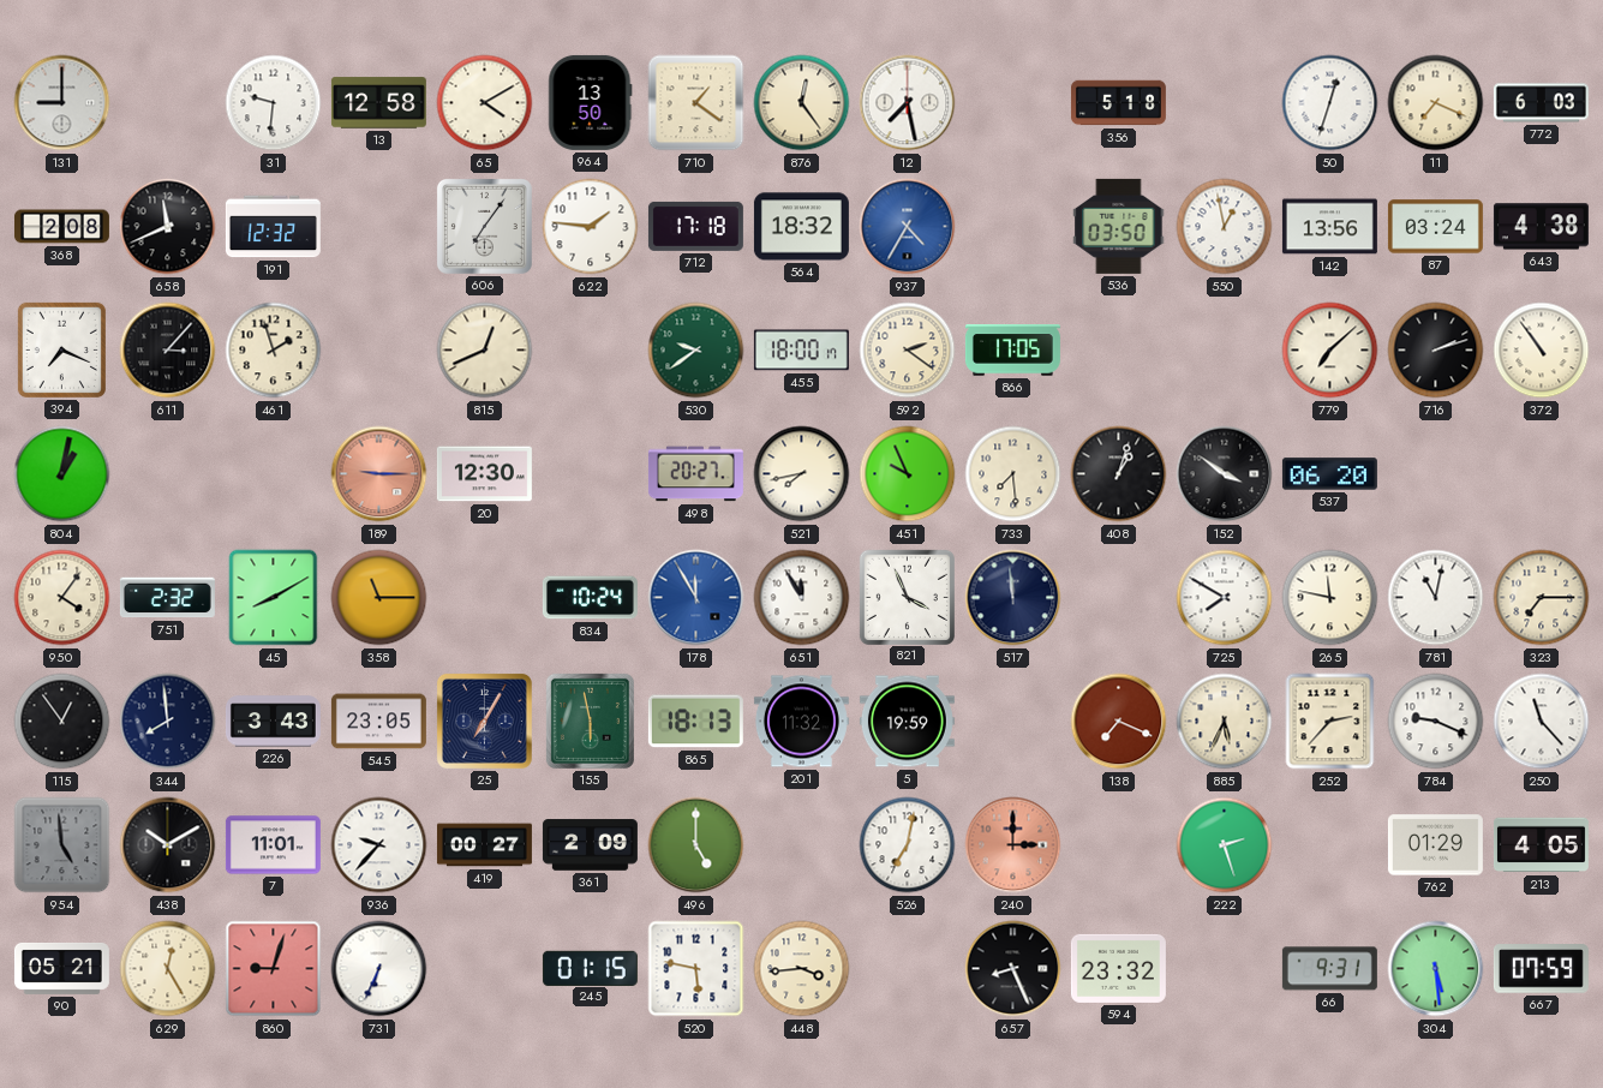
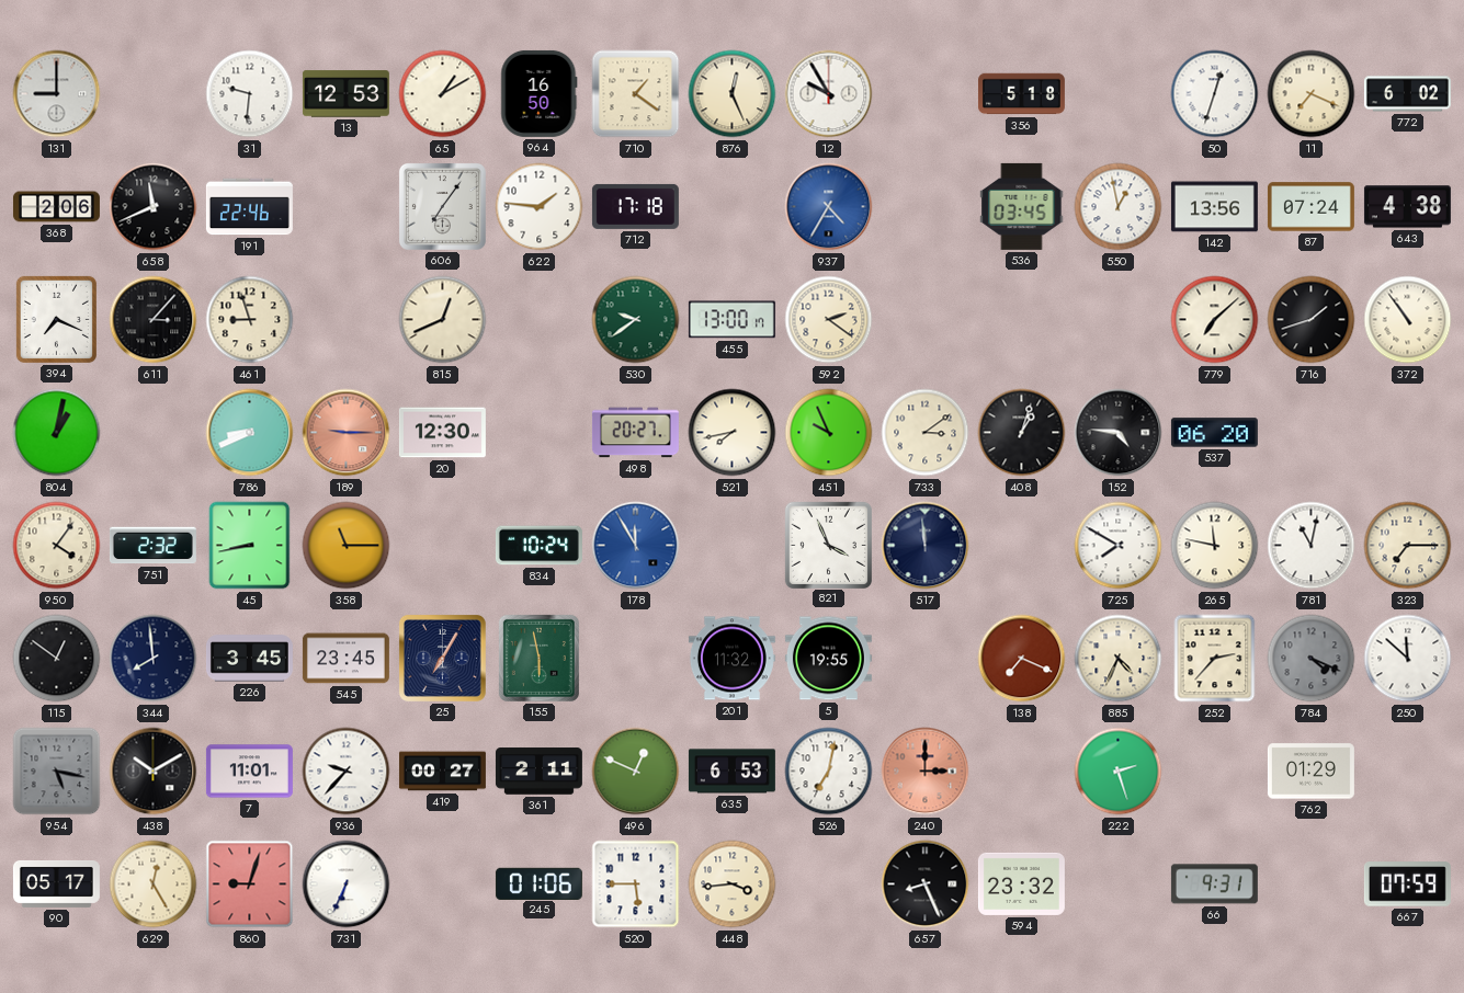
13: 12:58 -> 12:53
65: 4:10 -> 1:10
964: 13:50 -> 16:50
876: 12:24 -> 12:26
12: 7:28 -> 9:55
772: 6:03 -> 6:02
368: 2:08 -> 2:06
191: 12:32 -> 22:46
564: 18:32 -> none
536: 03:50 -> 03:45
87: 03:24 -> 07:24
461: 1:57 -> 8:57
455: 18:00 -> 13:00
866: 17:05 -> none
716: 2:12 -> 1:42
786: none -> 8:41
733: 7:29 -> 3:09
152: 3:51 -> 4:46
45: 8:10 -> 8:43
651: 11:55 -> none
115: 12:54 -> 12:51
226: 3:43 -> 3:45
545: 23:05 -> 23:45
865: 18:13 -> none
5: 19:59 -> 19:55
885: 5:34 -> 4:34
784: 9:19 -> 4:19
784 dial: white -> grey
250: 11:23 -> 11:52
954: 4:59 -> 5:17
361: 2:09 -> 2:11
496: 5:00 -> 12:49
635: none -> 6:53
213: 4:05 -> none
90: 05:21 -> 05:17
245: 01:15 -> 01:06
520: 5:47 -> 5:45
304: 5:29 -> none
